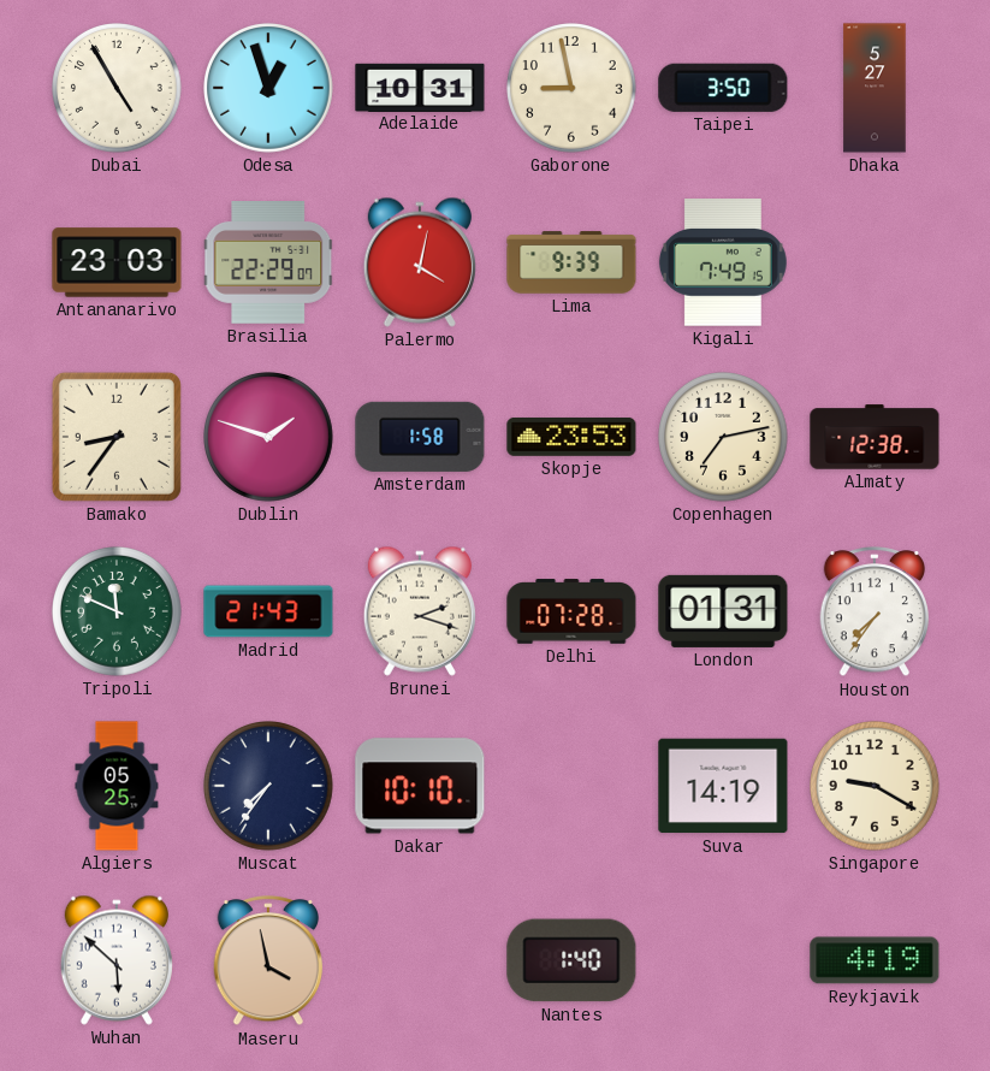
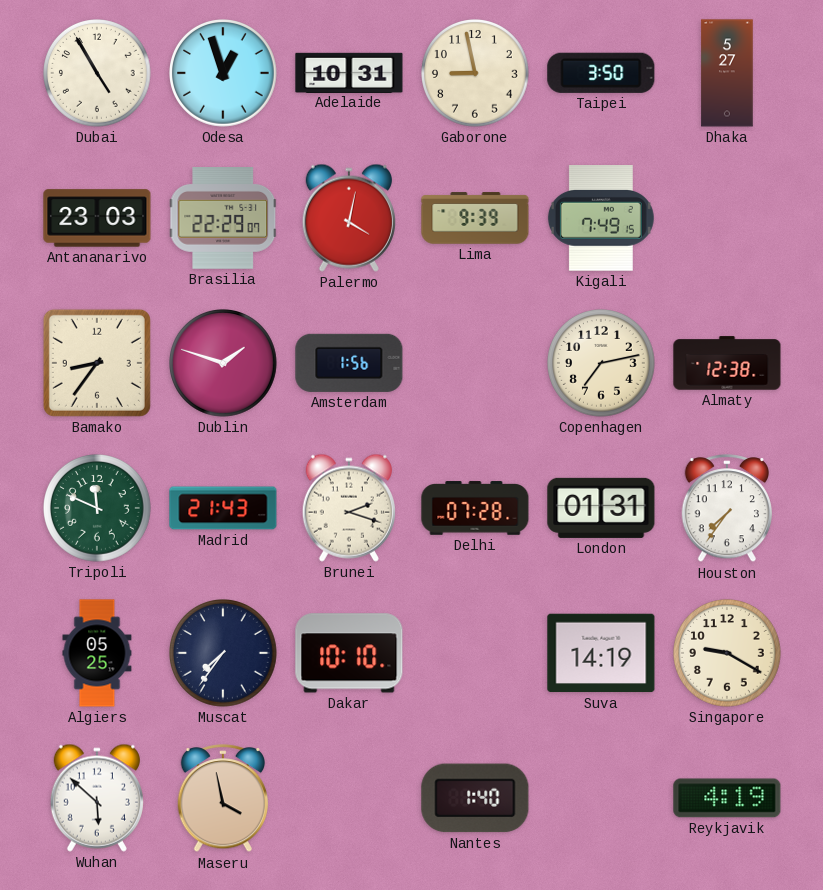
Amsterdam: 1:58 -> 1:56
Skopje: 23:53 -> none
